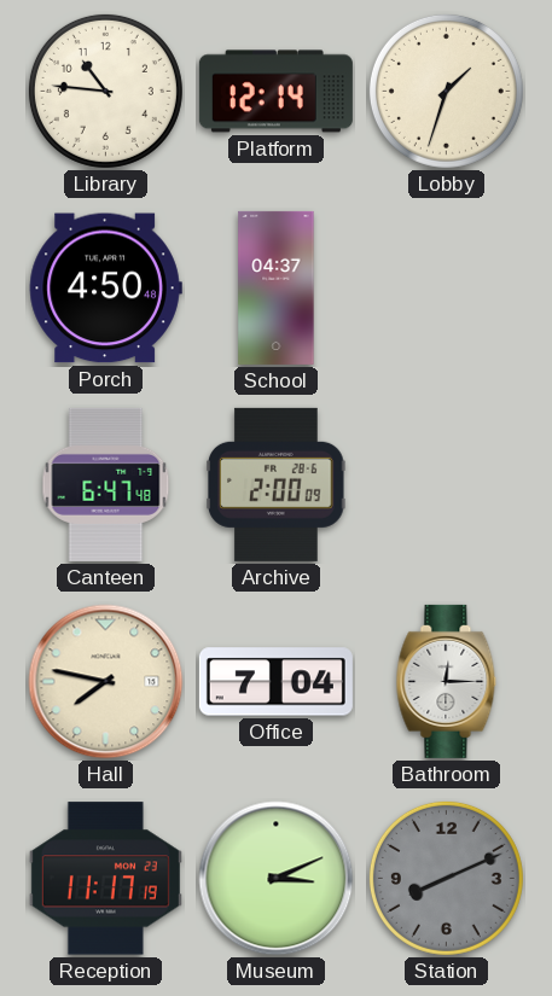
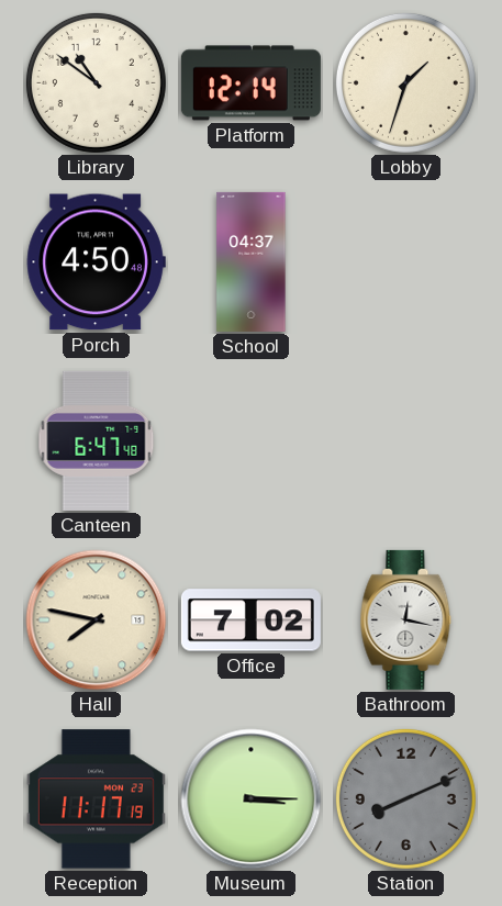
Library: 10:46 -> 10:51
Archive: 2:00 -> none
Office: 7:04 -> 7:02
Bathroom: 12:15 -> 12:17
Museum: 3:11 -> 3:15
